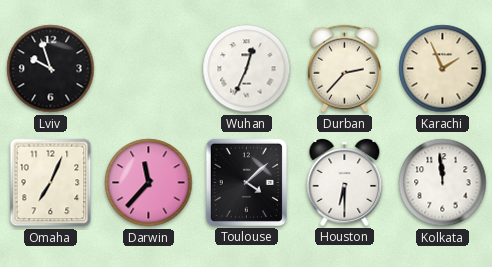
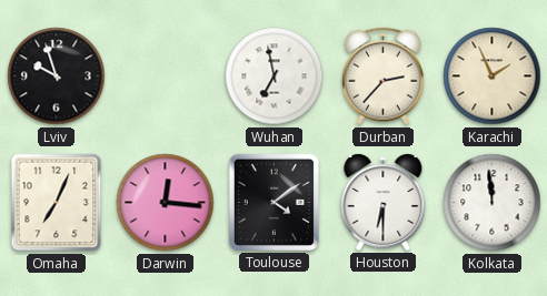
Wuhan: 12:34 -> 6:58
Darwin: 11:37 -> 12:16
Toulouse: 4:08 -> 4:09
